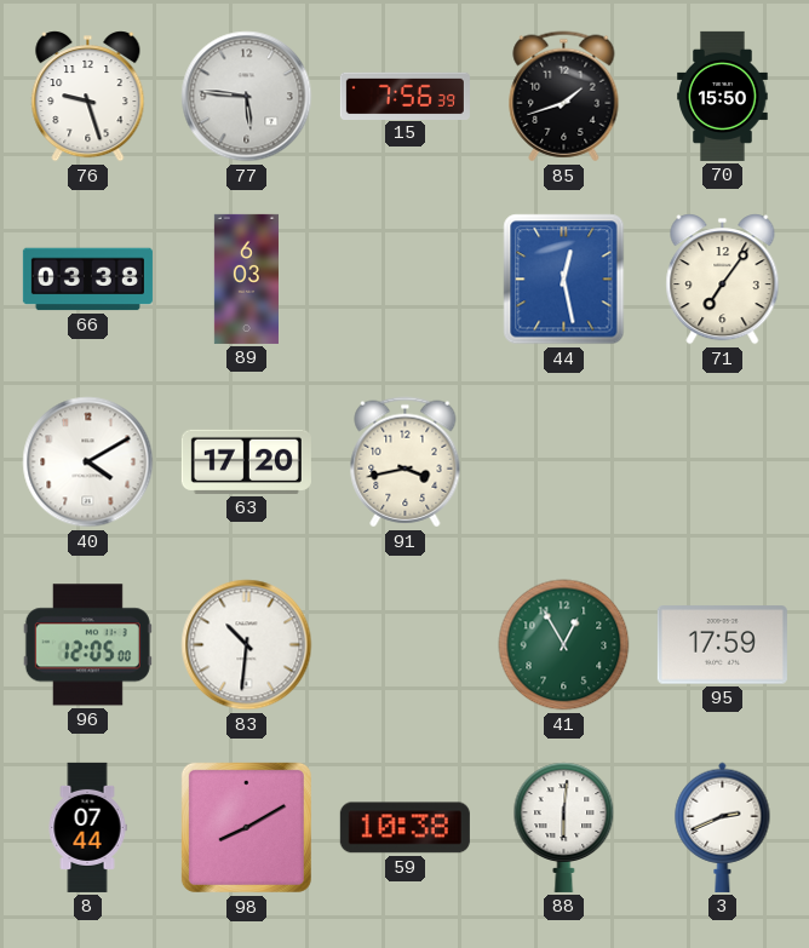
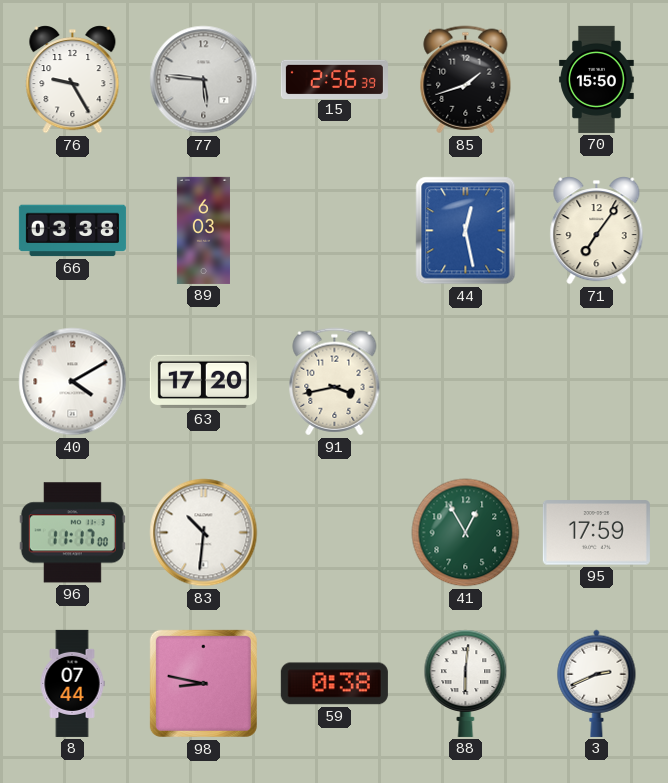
76: 9:27 -> 9:25
15: 7:56 -> 2:56
96: 12:05 -> 11:17
98: 8:10 -> 8:47
59: 10:38 -> 0:38
